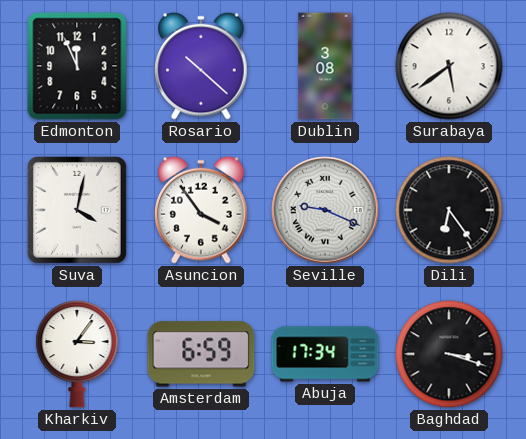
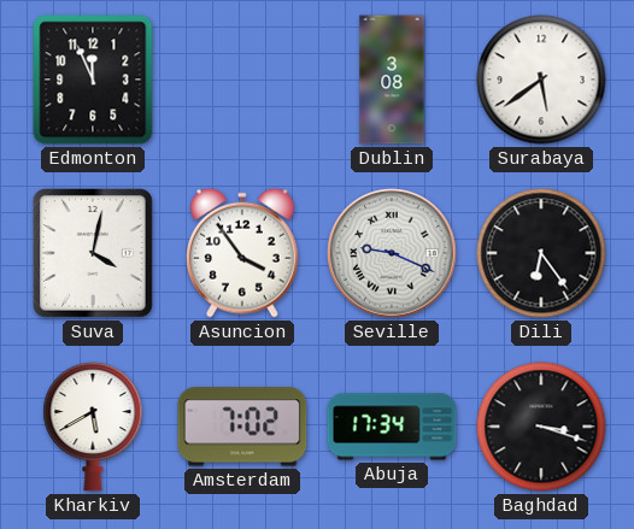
Rosario: 10:22 -> none
Kharkiv: 3:06 -> 5:40
Amsterdam: 6:59 -> 7:02
